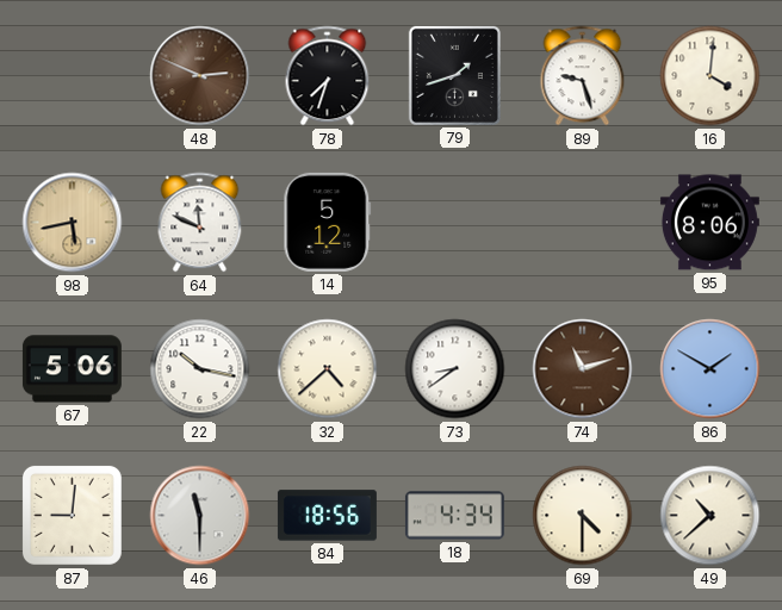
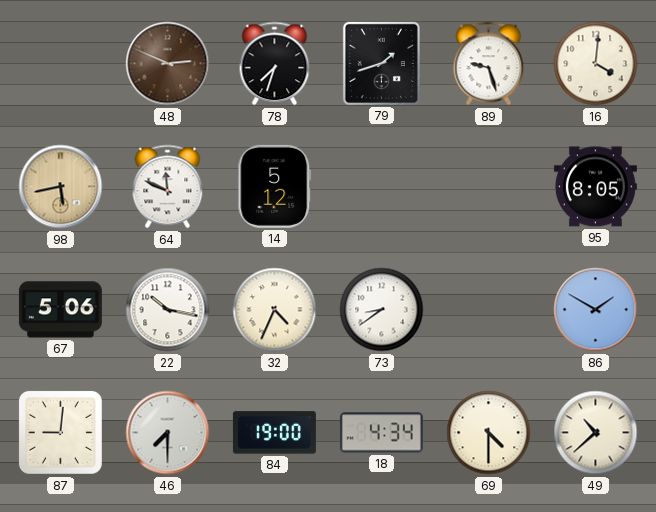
95: 8:06 -> 8:05
32: 4:38 -> 4:34
74: 11:12 -> none
46: 11:30 -> 7:30
84: 18:56 -> 19:00
